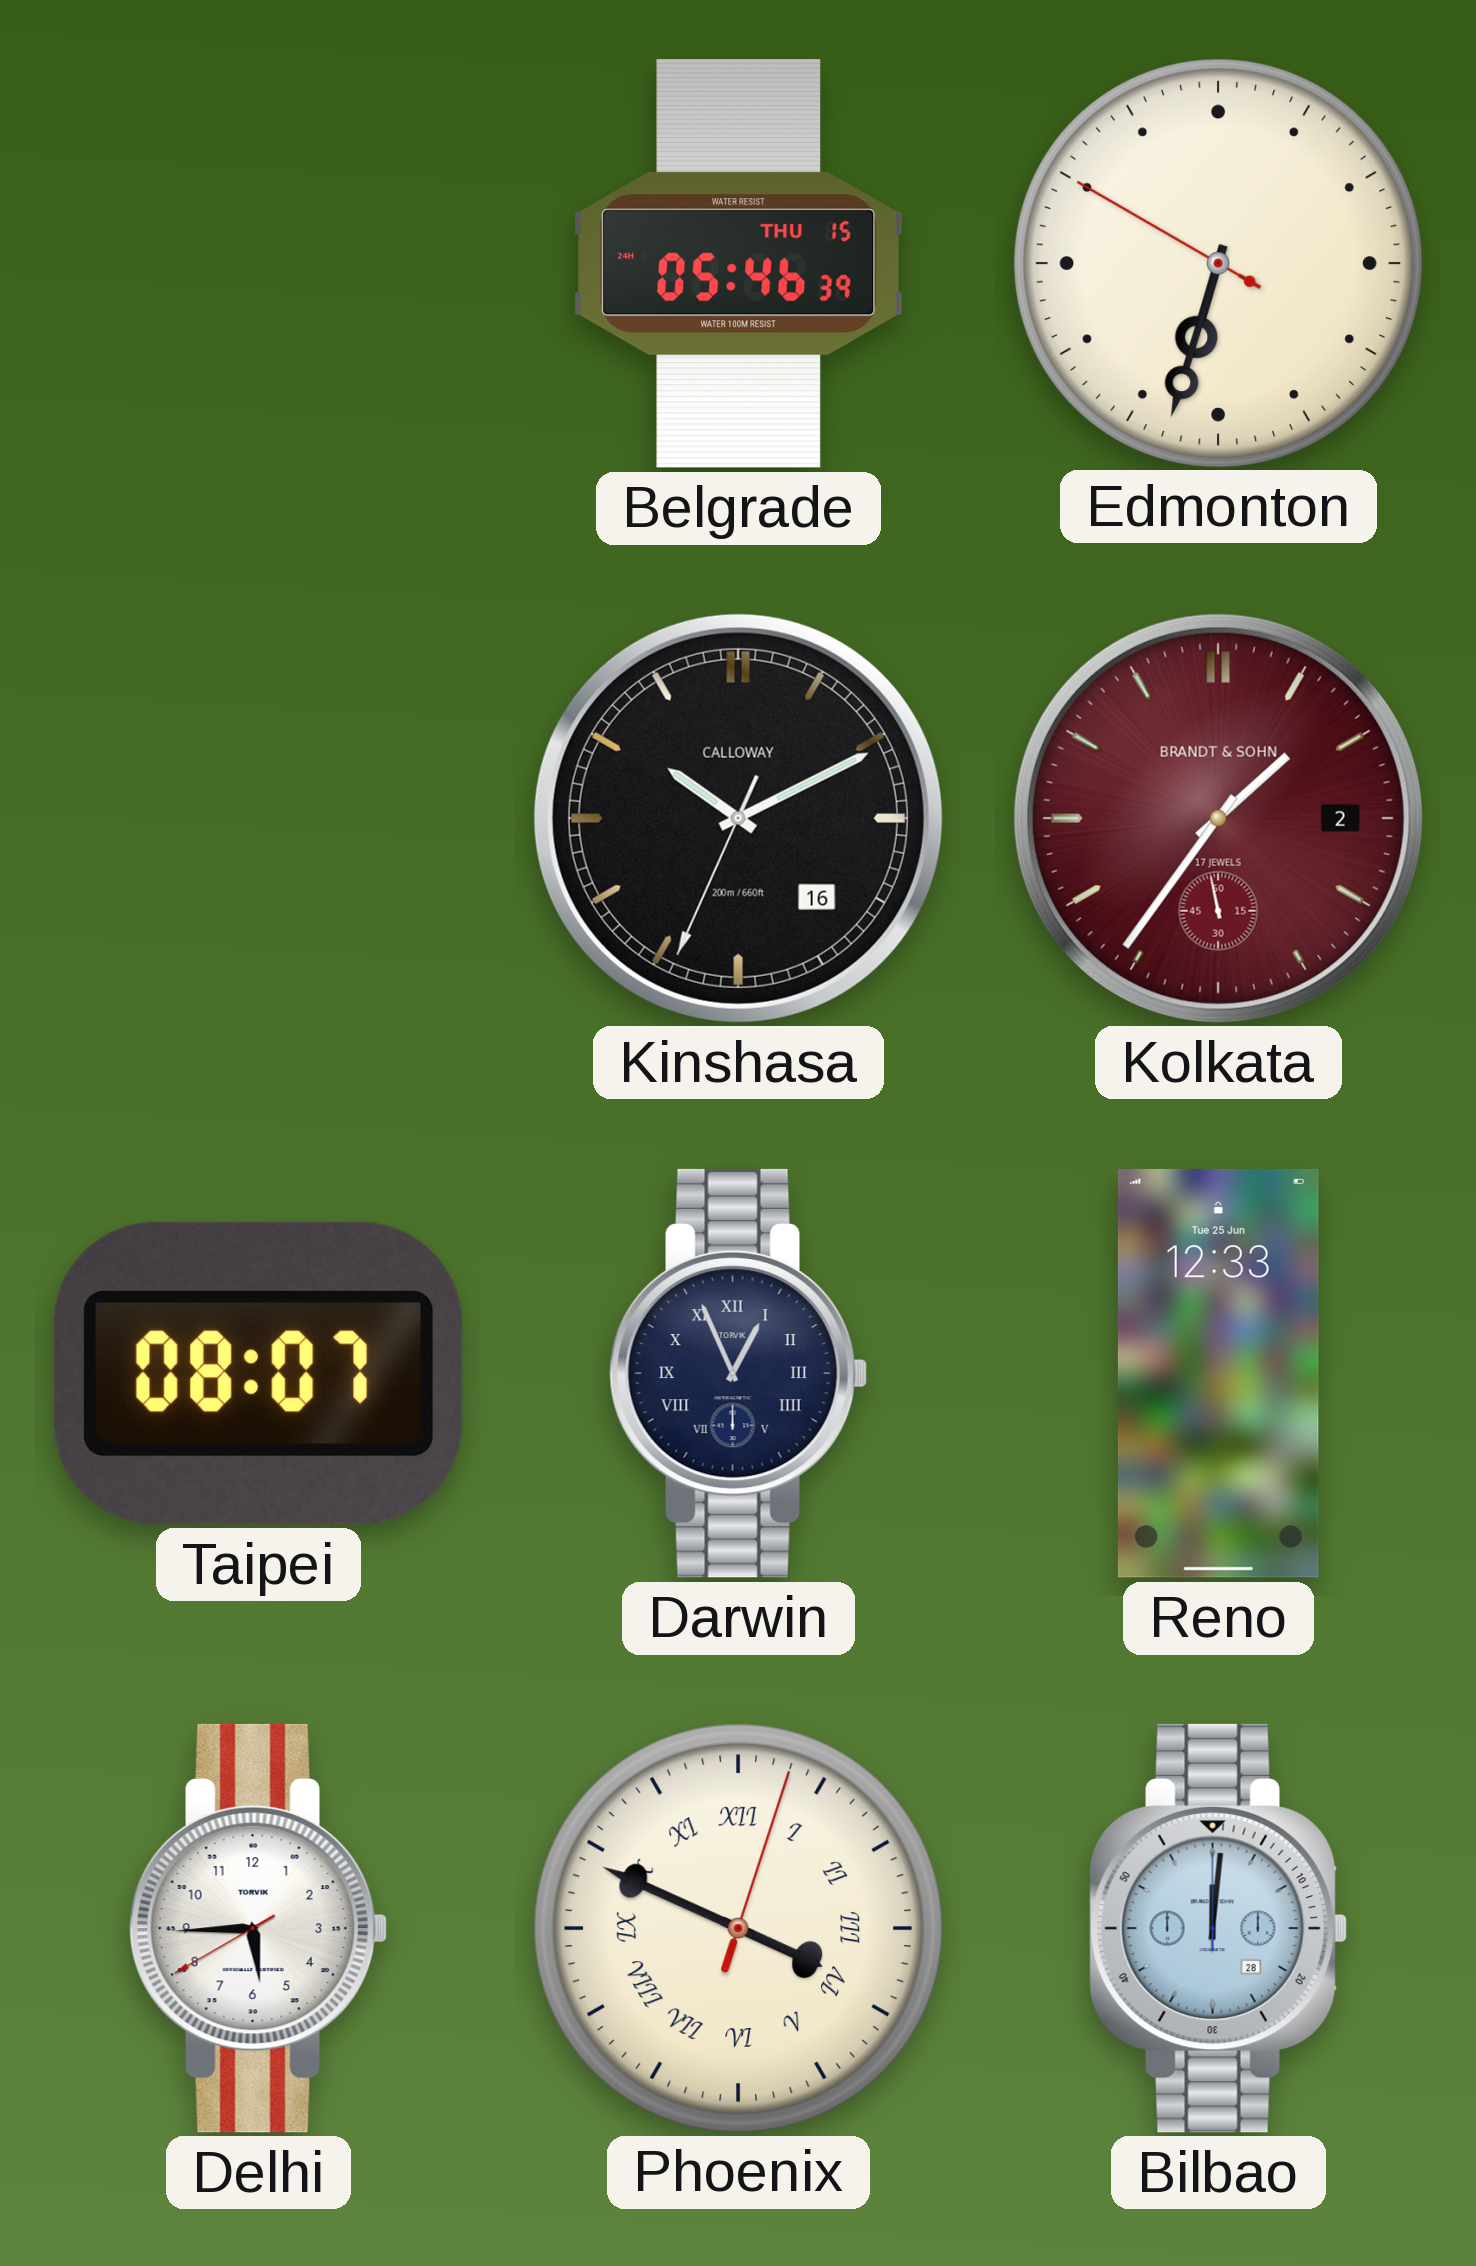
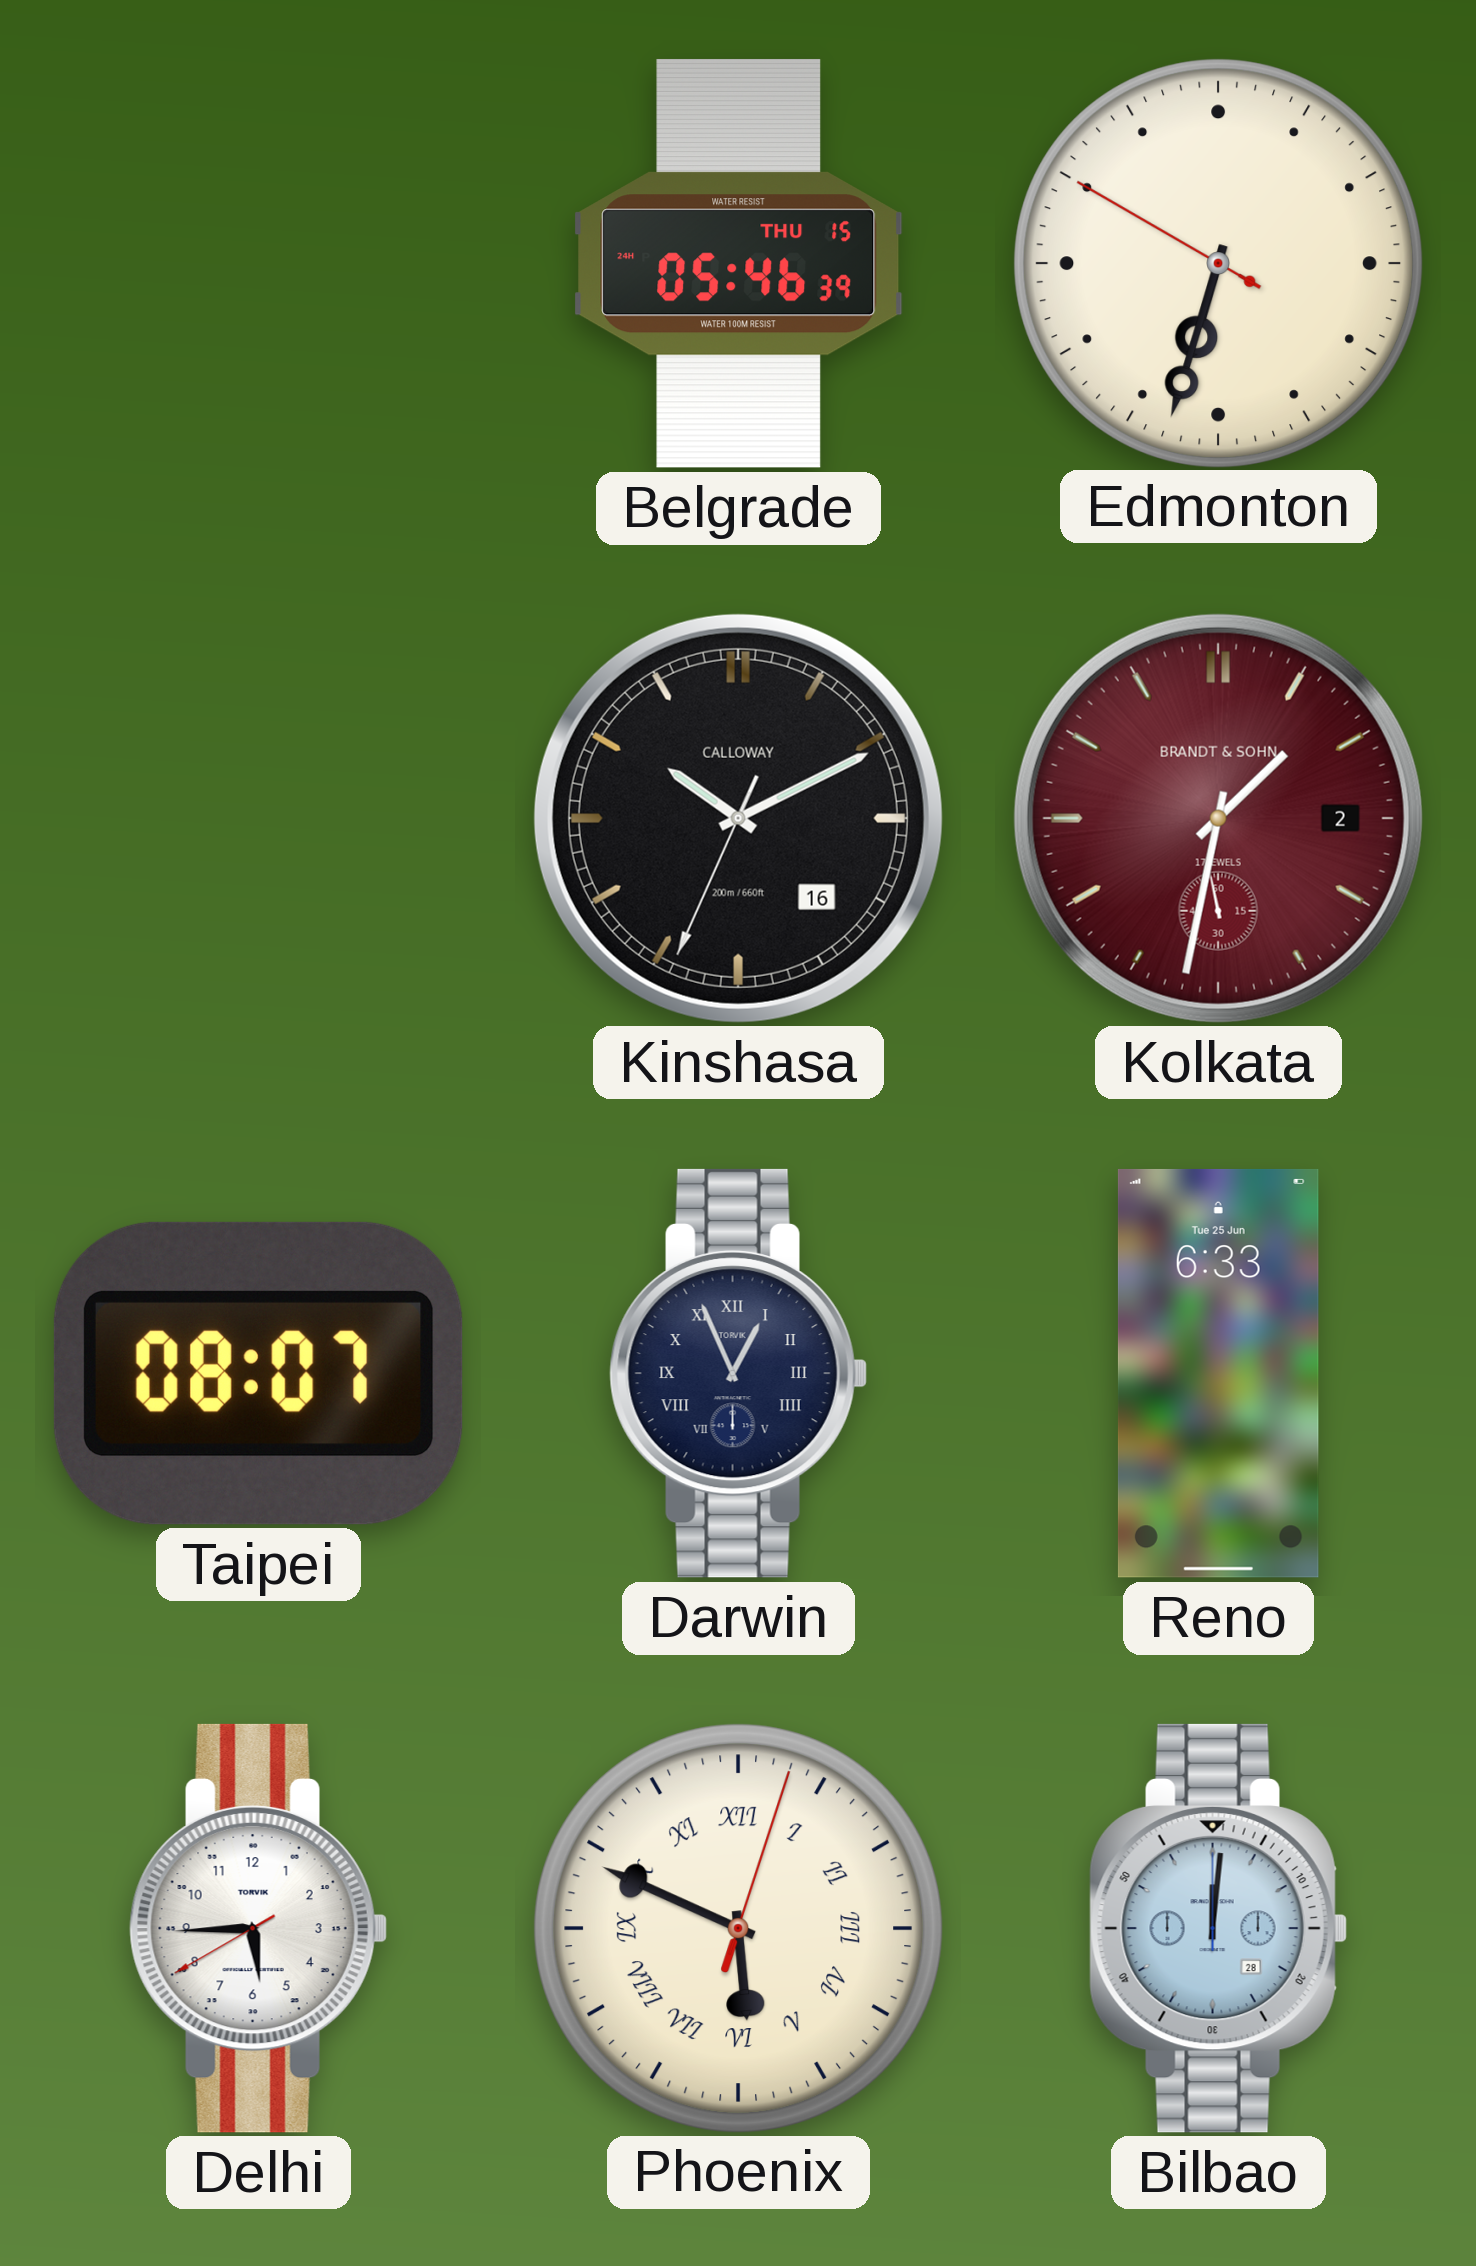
Kolkata: 1:35 -> 1:31
Reno: 12:33 -> 6:33
Phoenix: 3:49 -> 5:49
